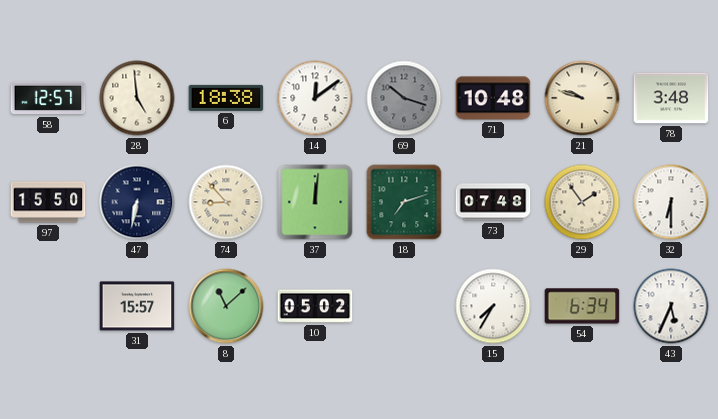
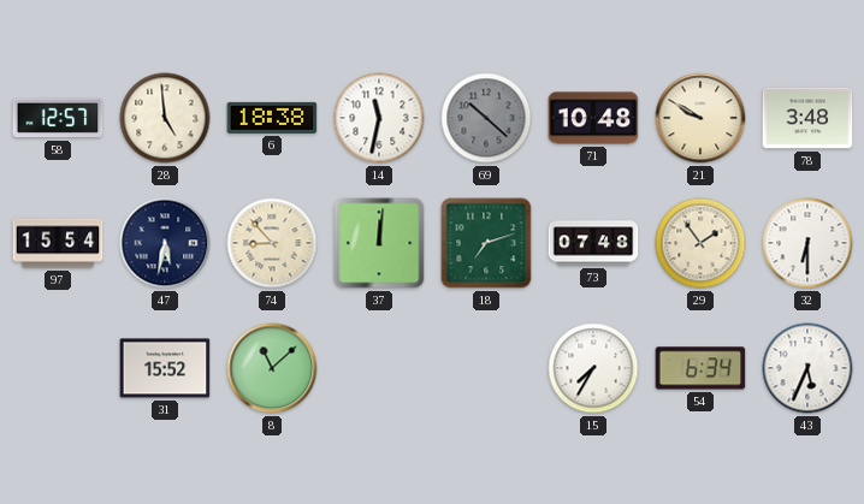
14: 12:09 -> 11:32
69: 10:18 -> 10:22
21: 9:48 -> 9:50
97: 15:50 -> 15:54
47: 6:32 -> 5:32
31: 15:57 -> 15:52
10: 05:02 -> none
